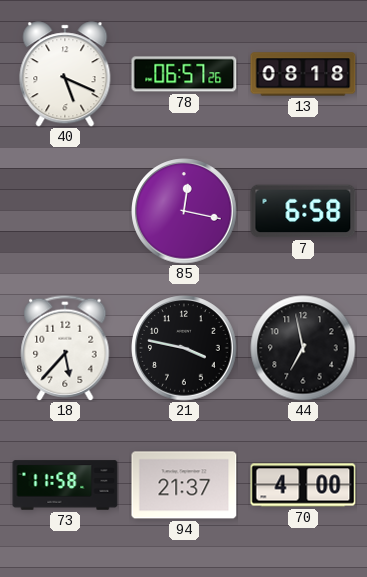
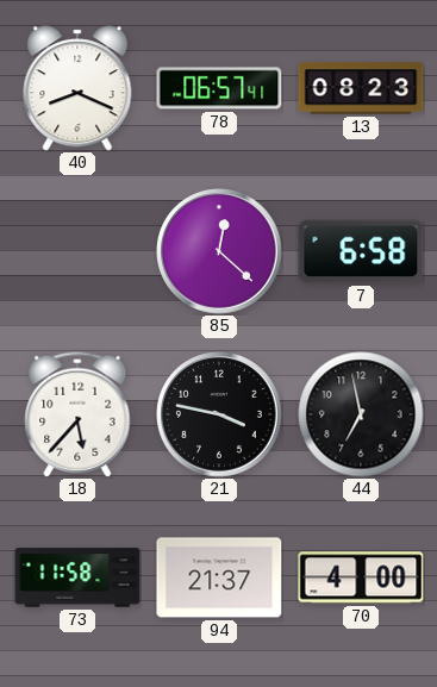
40: 5:19 -> 8:19
78: 06:57:26 -> 06:57:41
13: 08:18 -> 08:23
85: 12:17 -> 12:22
